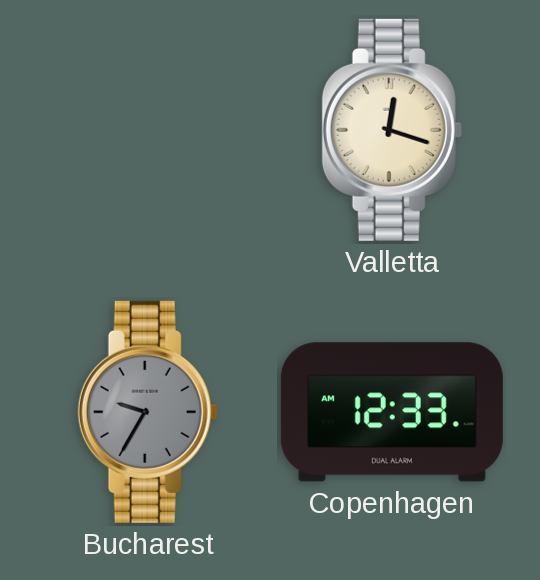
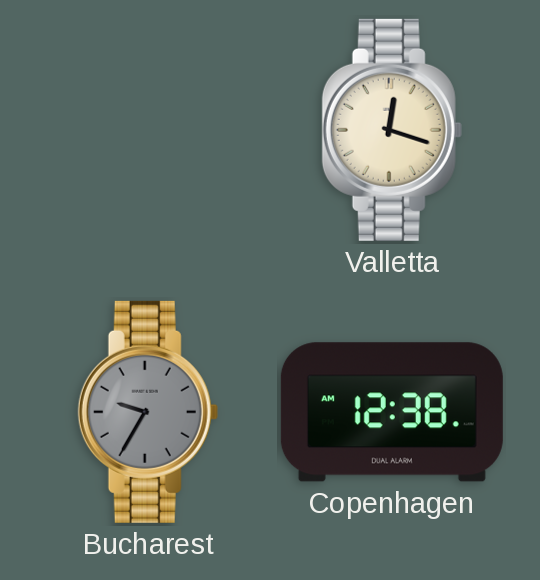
Copenhagen: 12:33 -> 12:38
